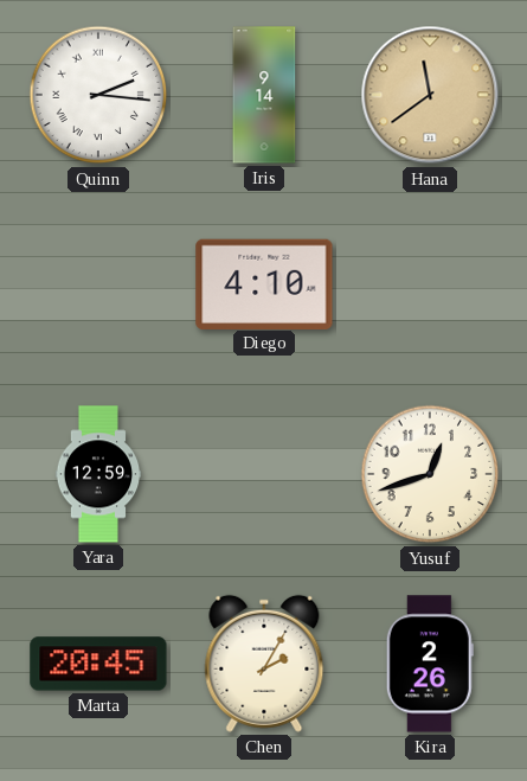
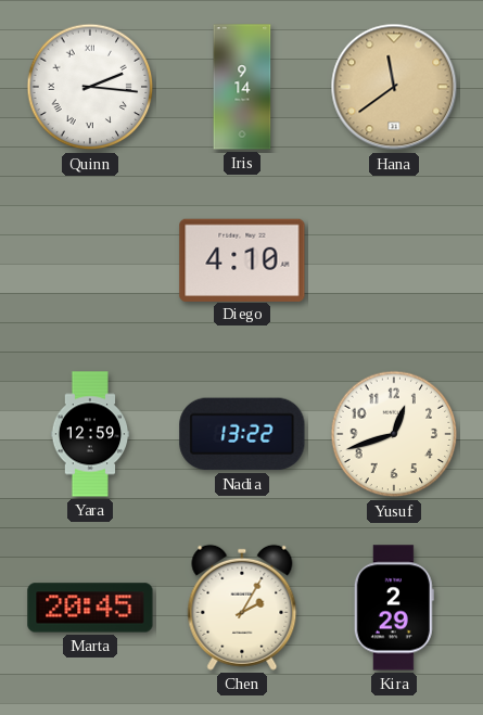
Nadia: none -> 13:22
Kira: 2:26 -> 2:29
